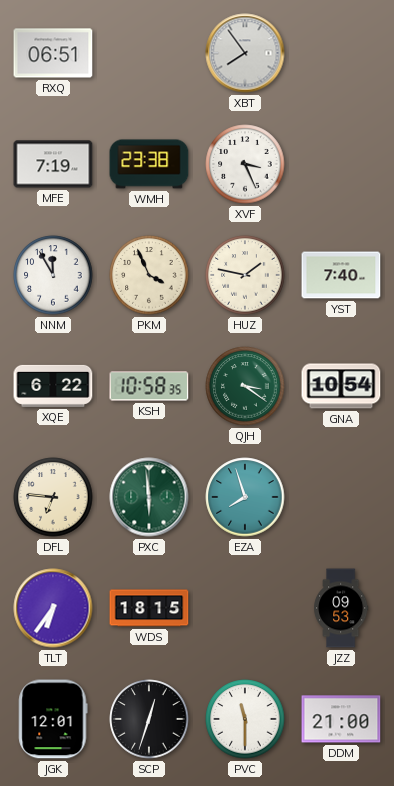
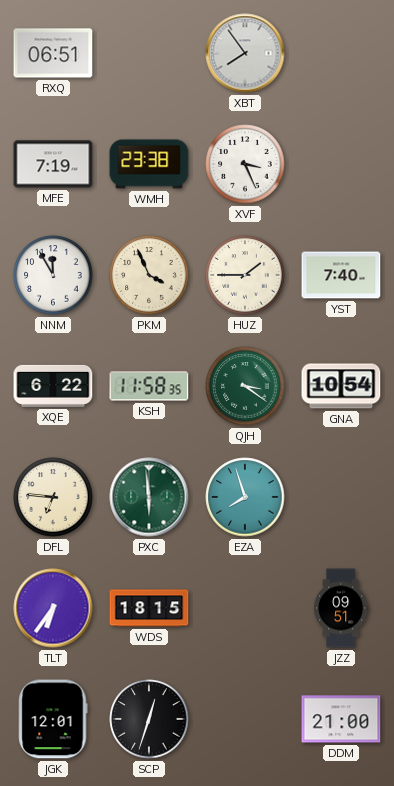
HUZ: 1:47 -> 1:45
KSH: 10:58 -> 11:58
JZZ: 09:53 -> 09:51
PVC: 11:30 -> none
